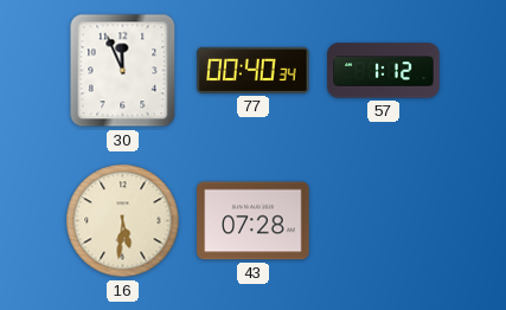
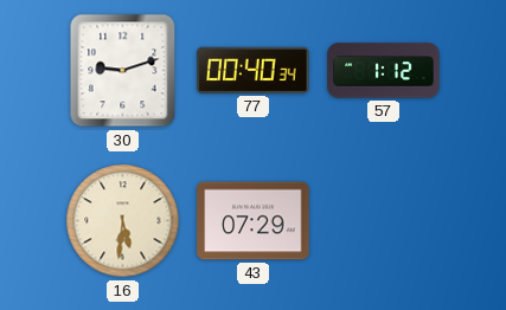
30: 11:56 -> 9:12
43: 07:28 -> 07:29
